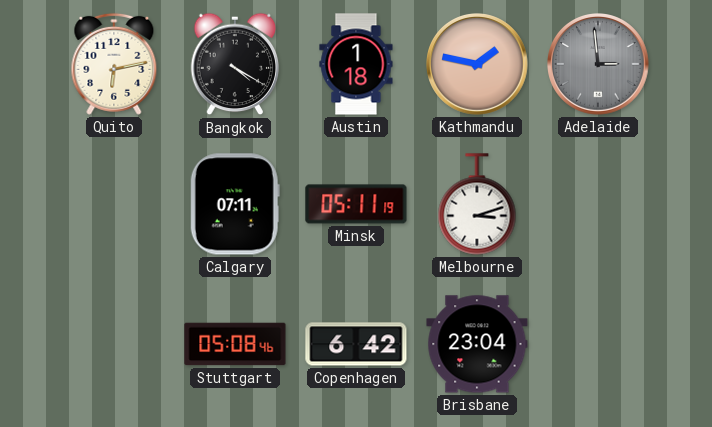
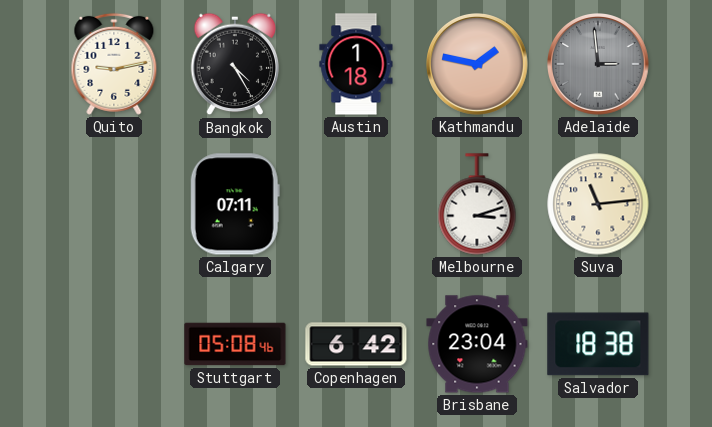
Quito: 6:13 -> 9:13
Bangkok: 4:20 -> 4:25
Minsk: 05:11 -> none
Suva: none -> 11:14
Salvador: none -> 18:38
